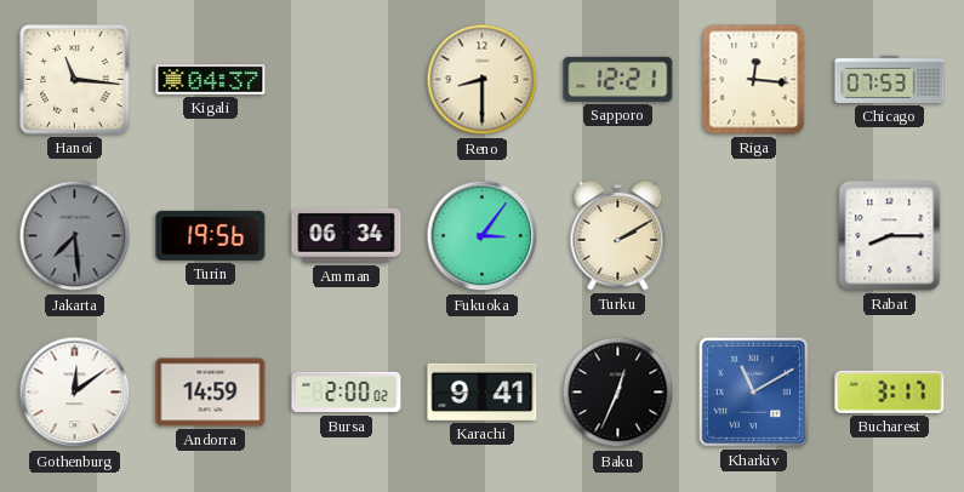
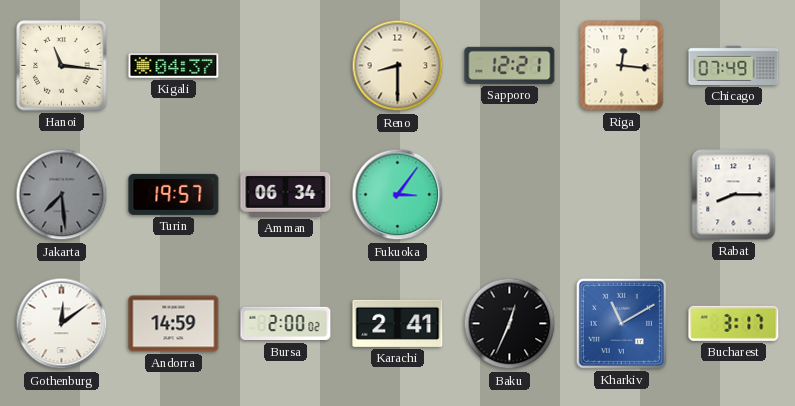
Chicago: 07:53 -> 07:49
Turin: 19:56 -> 19:57
Turku: 2:10 -> none
Karachi: 9:41 -> 2:41
